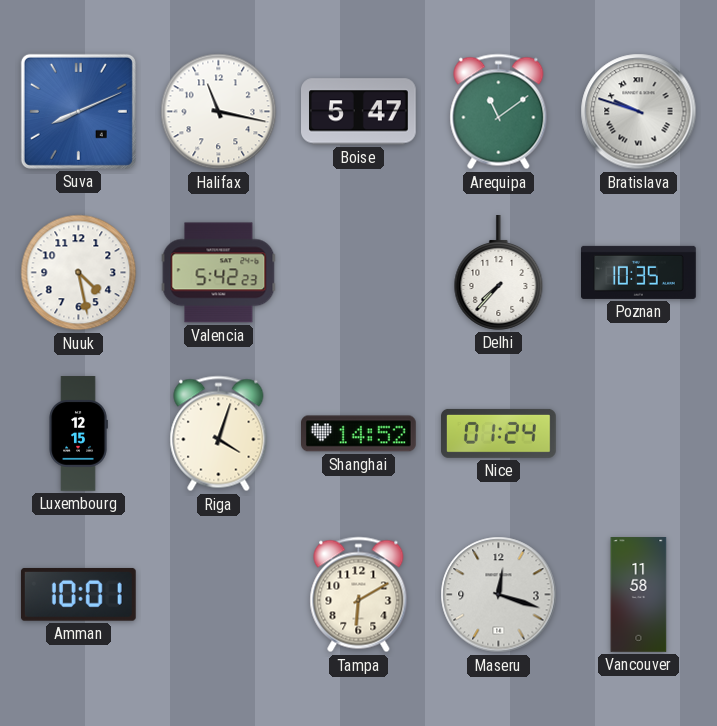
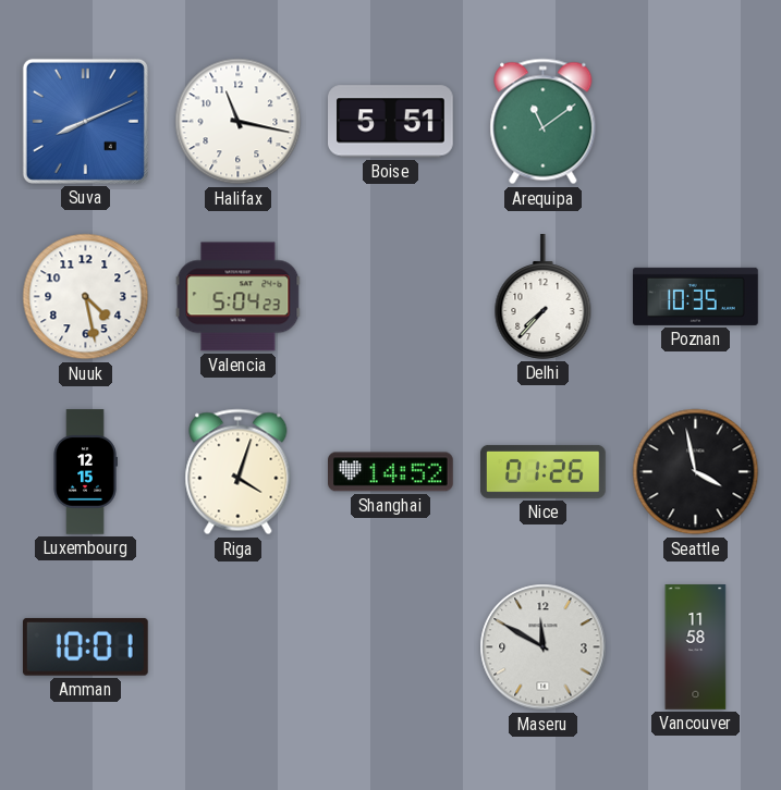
Boise: 5:47 -> 5:51
Bratislava: 9:48 -> none
Valencia: 5:42 -> 5:04
Nice: 01:24 -> 01:26
Seattle: none -> 3:58
Tampa: 6:10 -> none
Maseru: 12:18 -> 11:50
